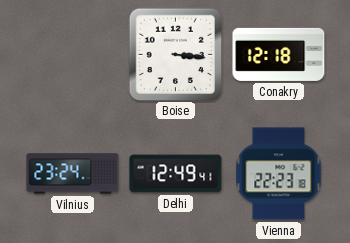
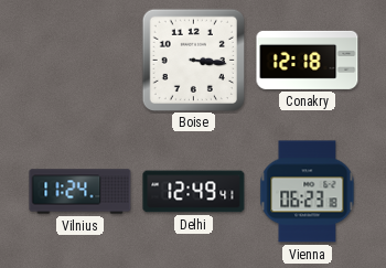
Vilnius: 23:24 -> 11:24
Vienna: 22:23 -> 06:23
